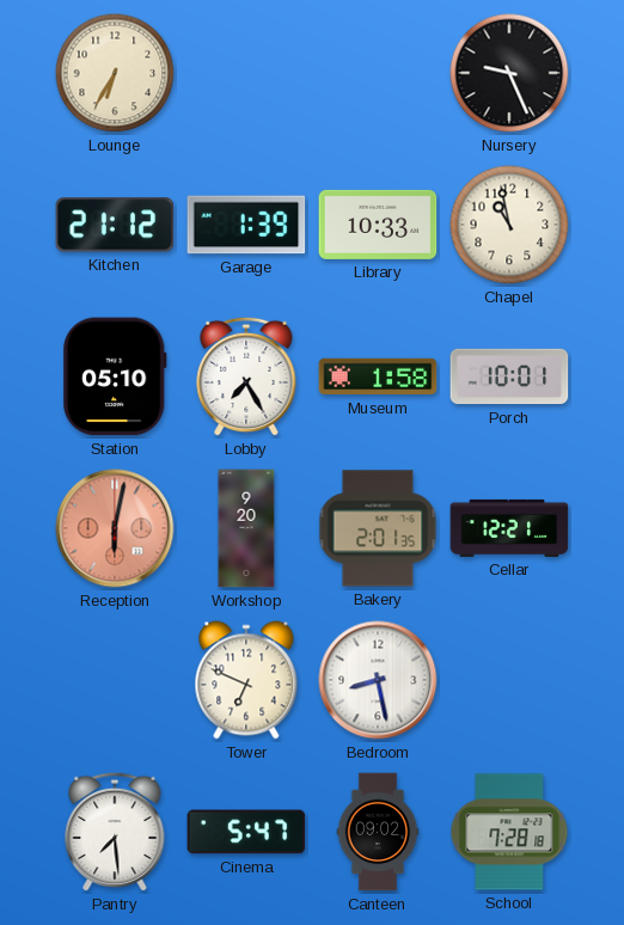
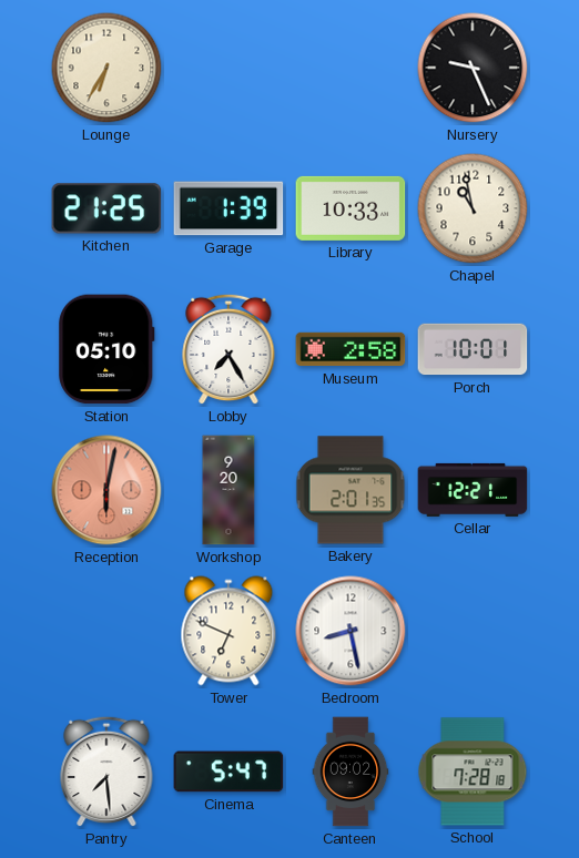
Kitchen: 21:12 -> 21:25
Museum: 1:58 -> 2:58
